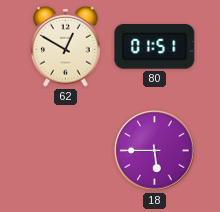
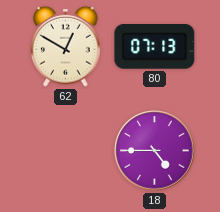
80: 01:51 -> 07:13
18: 5:45 -> 4:45
